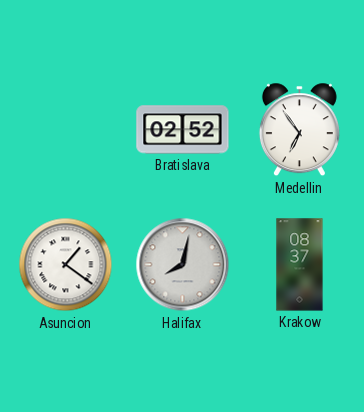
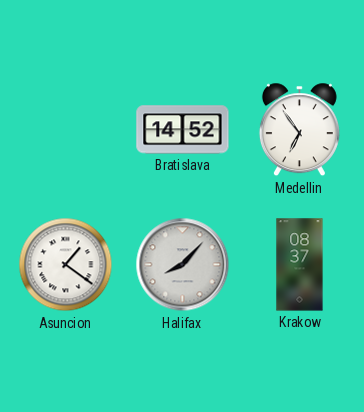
Bratislava: 02:52 -> 14:52
Halifax: 8:02 -> 8:07
